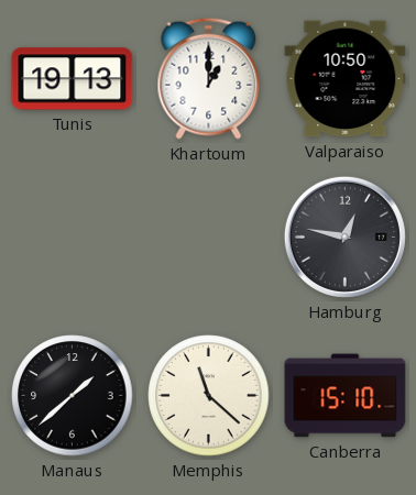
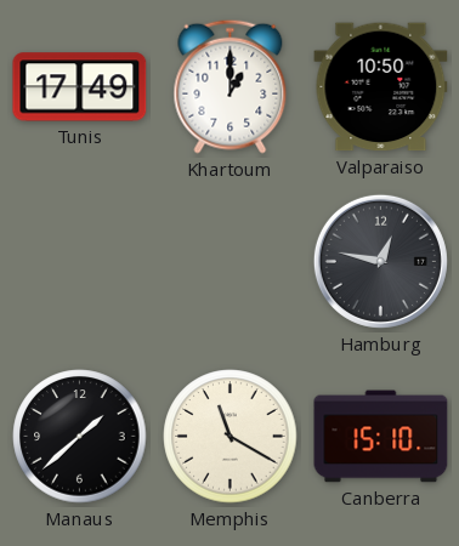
Tunis: 19:13 -> 17:49
Memphis: 11:22 -> 11:20
